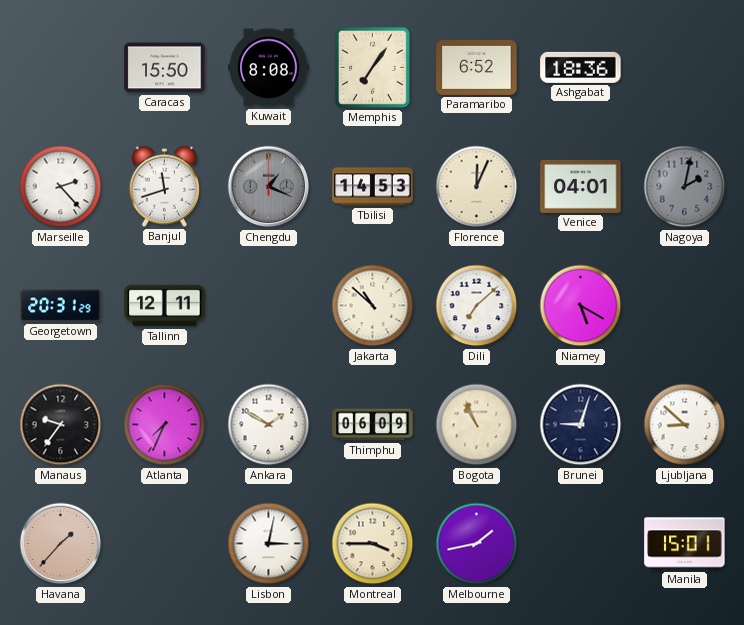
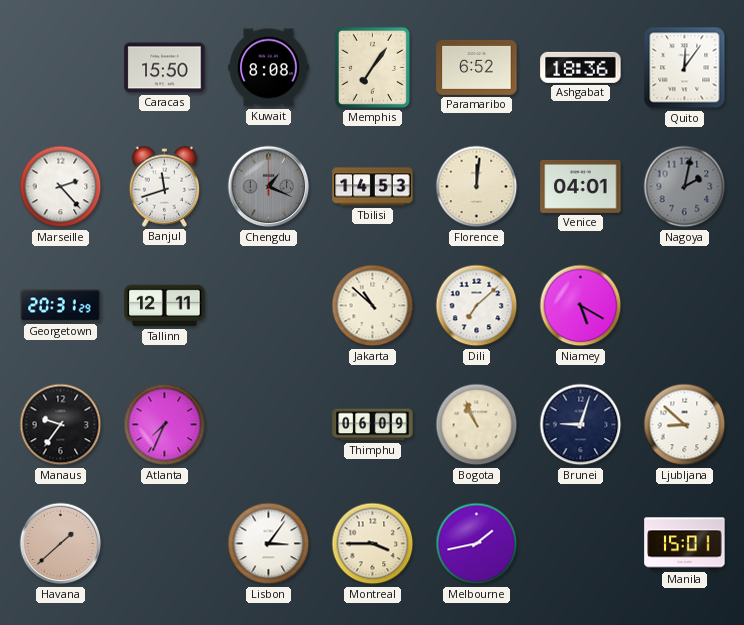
Quito: none -> 12:06
Florence: 12:04 -> 12:01
Ankara: 1:50 -> none
Havana: 1:37 -> 1:38
Lisbon: 3:02 -> 3:06
